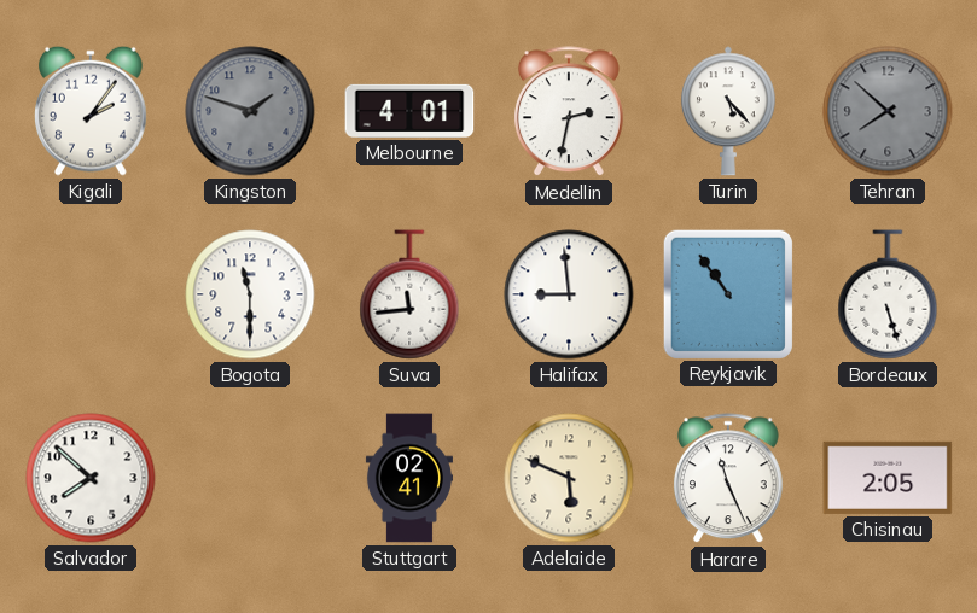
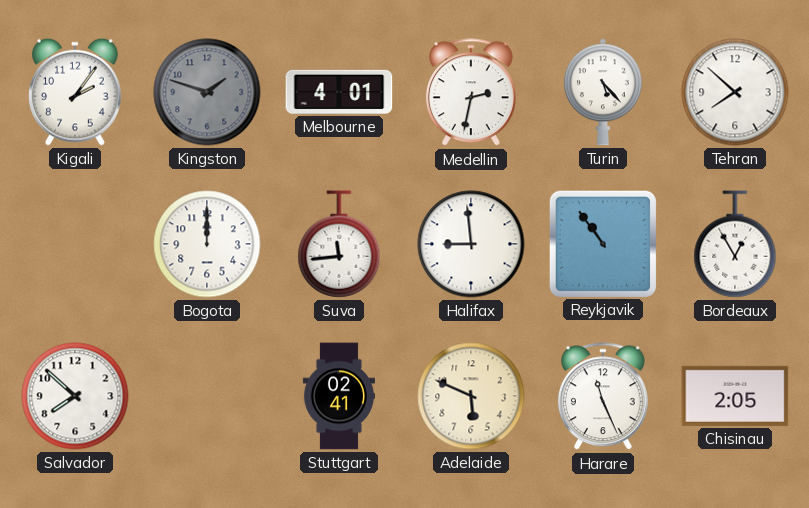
Tehran dial: grey -> white
Bogota: 11:30 -> 12:00
Bordeaux: 5:27 -> 12:55
